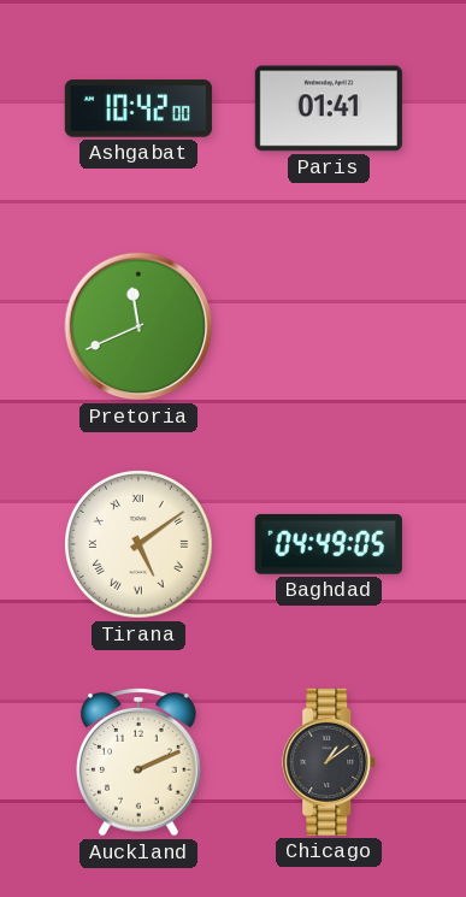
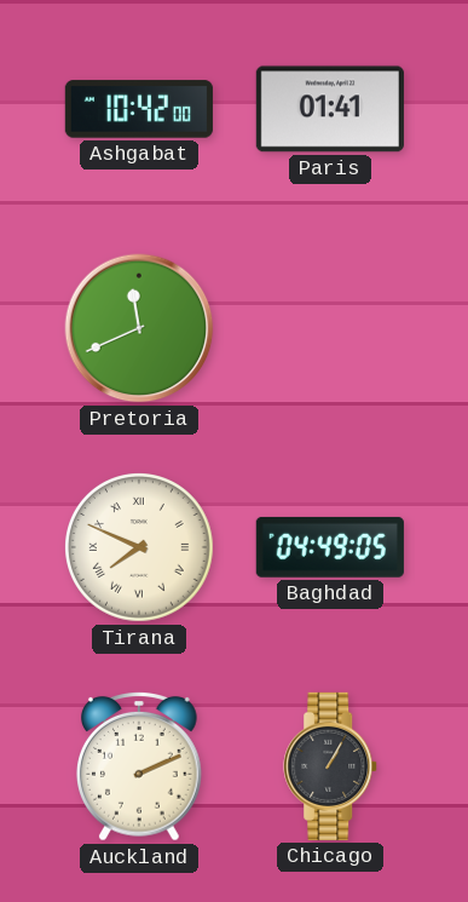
Tirana: 5:09 -> 7:49
Chicago: 1:09 -> 1:05
